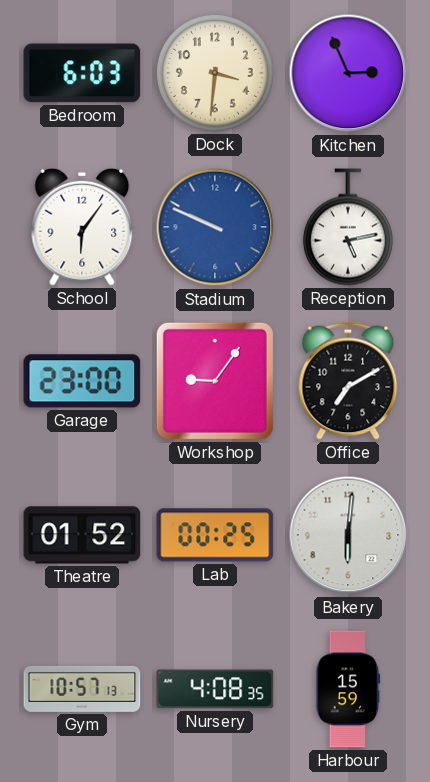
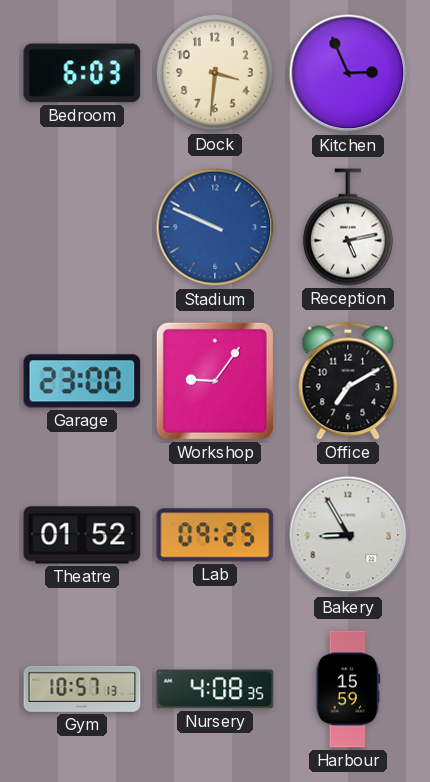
School: 6:06 -> none
Lab: 00:25 -> 09:25
Bakery: 6:01 -> 8:55
